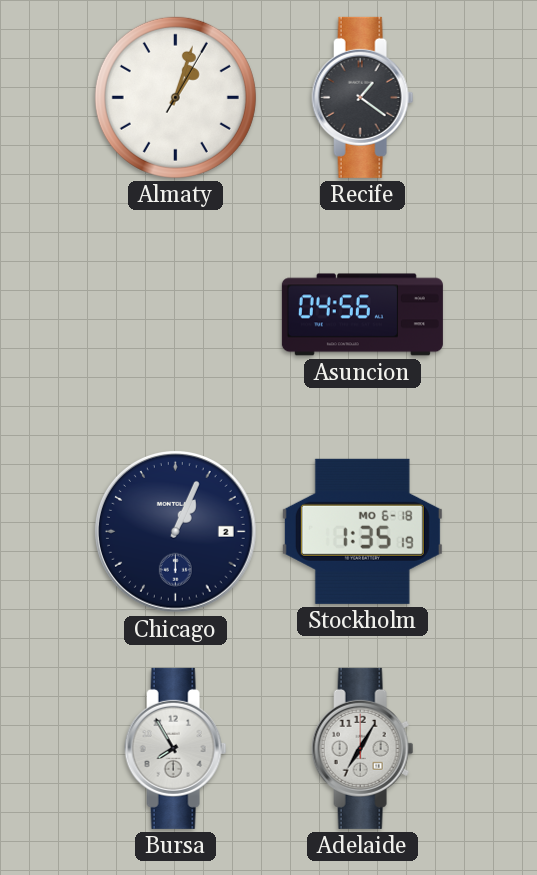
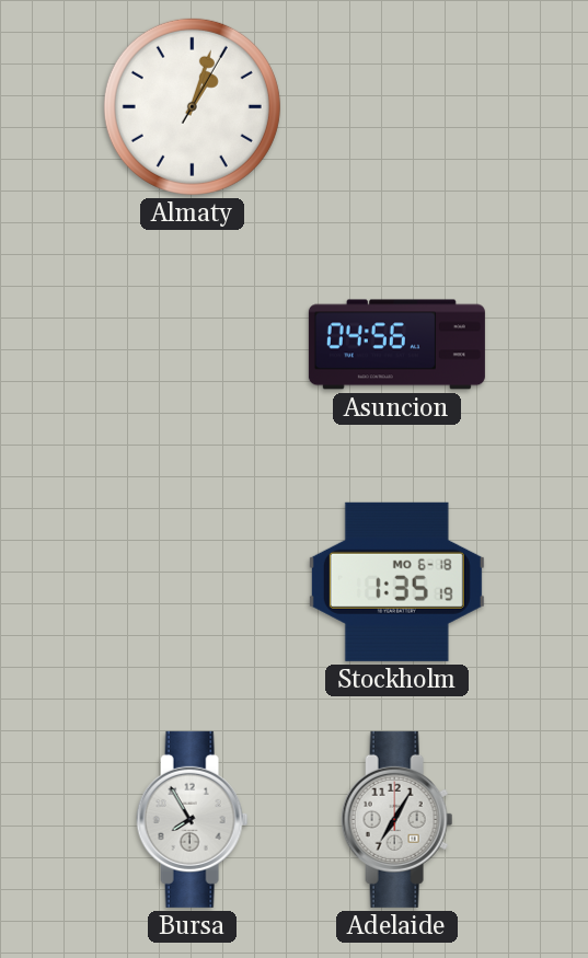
Recife: 1:21 -> none
Chicago: 1:04 -> none
